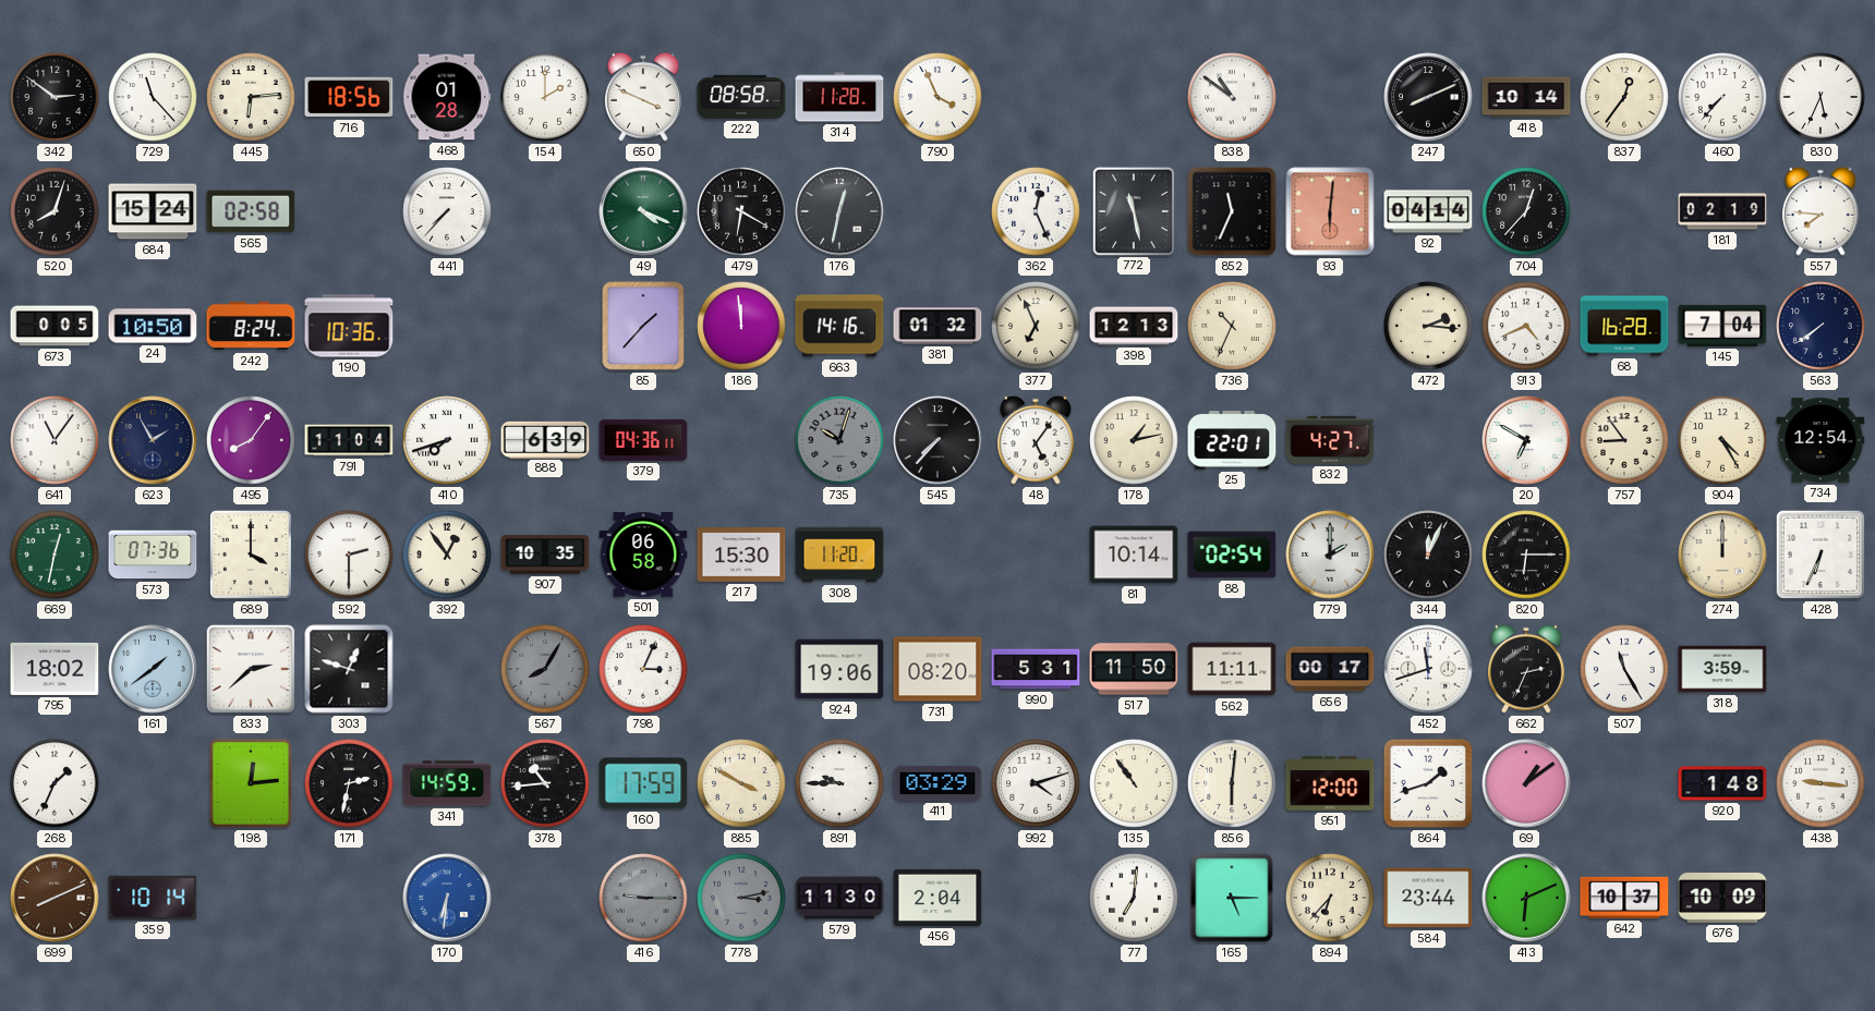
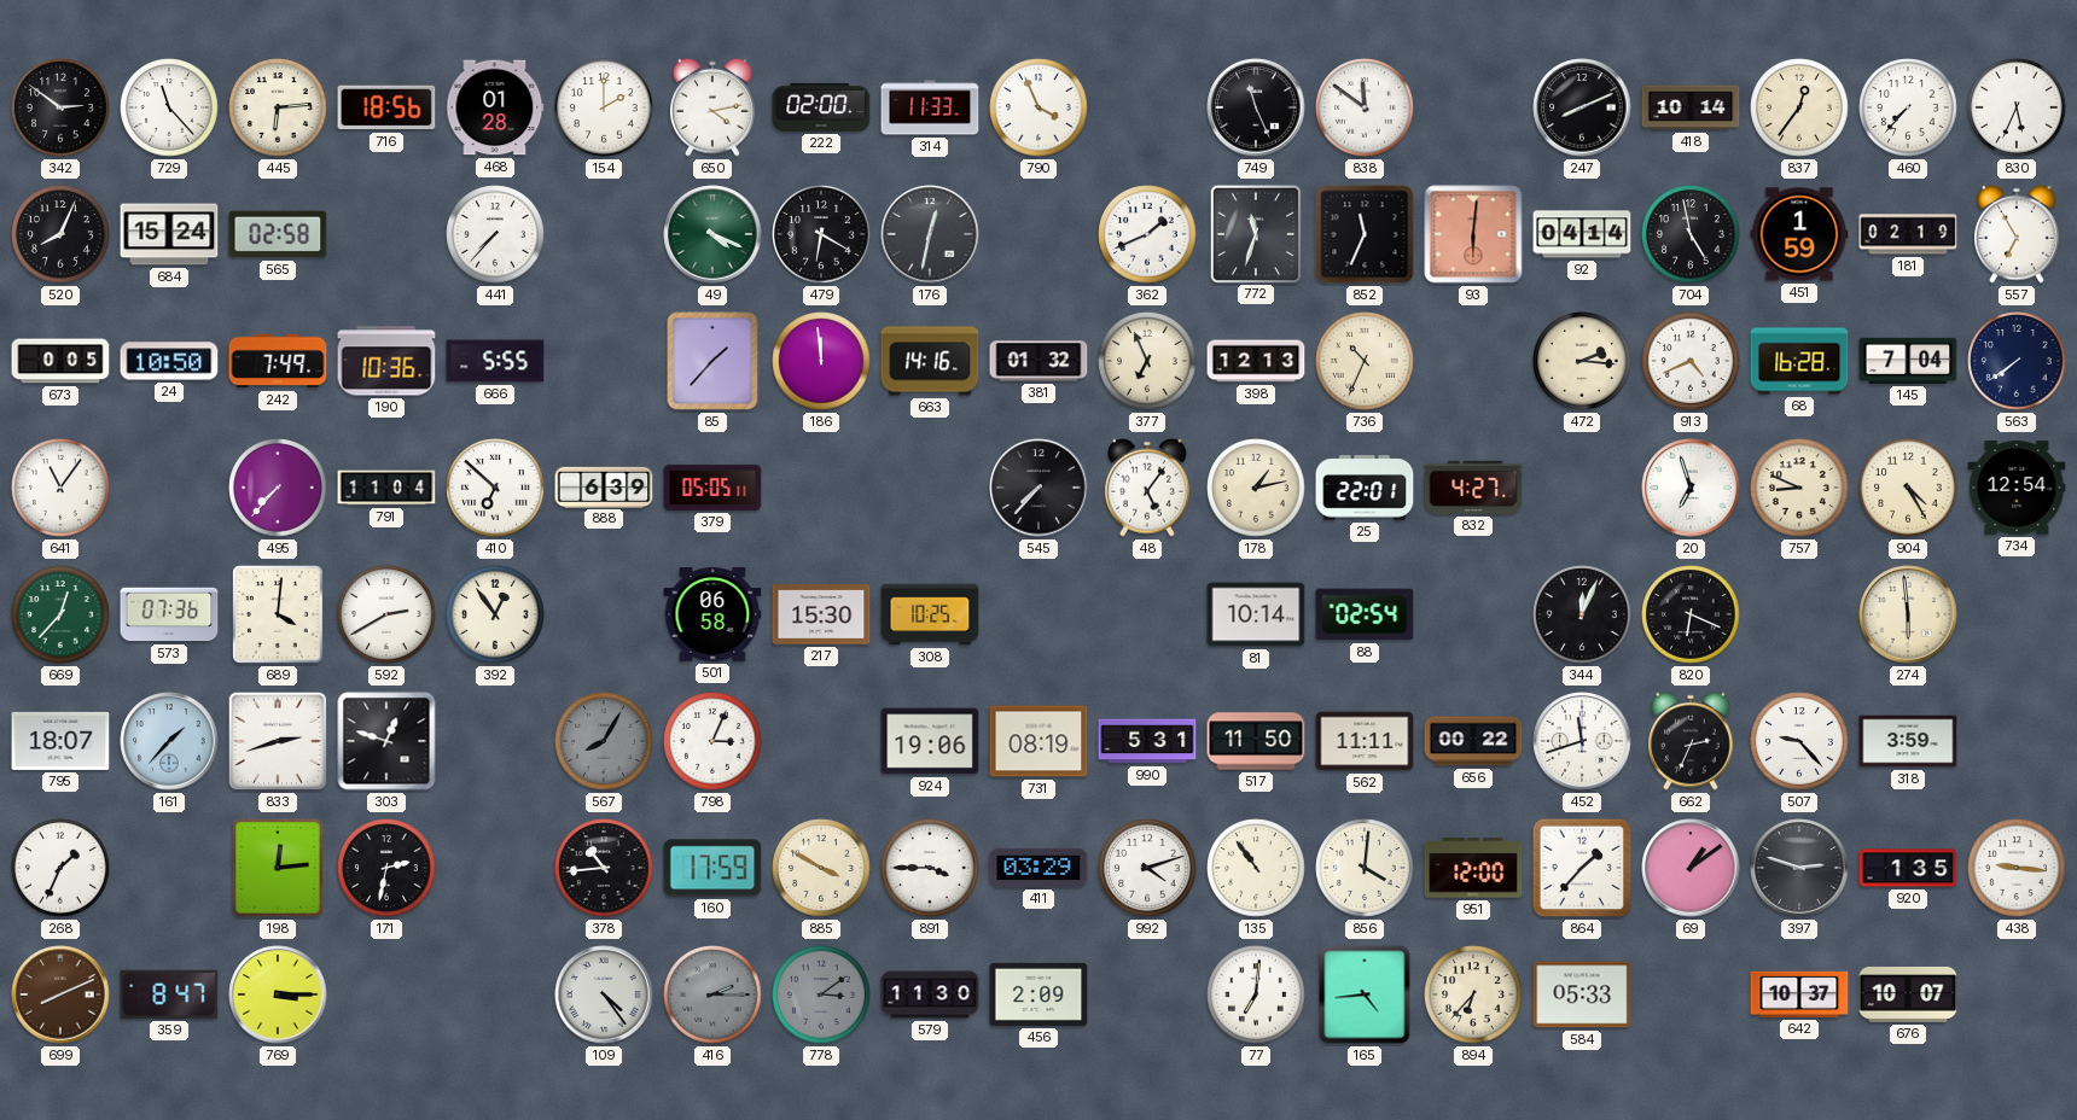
650: 3:49 -> 4:13
222: 08:58 -> 02:00
314: 11:28 -> 11:33
749: none -> 11:26
838: 10:51 -> 11:51
520: 8:03 -> 8:04
362: 12:26 -> 1:41
772: 11:28 -> 11:33
704: 12:37 -> 4:58
451: none -> 1:59
557: 7:46 -> 6:55
242: 8:24 -> 7:49
666: none -> 5:55
623: 1:55 -> none
495: 8:06 -> 7:37
410: 7:42 -> 6:52
379: 04:36 -> 05:05
735: 10:03 -> none
20: 6:50 -> 6:57
757: 8:54 -> 8:49
669: 12:32 -> 12:37
689: 4:00 -> 4:01
592: 2:30 -> 2:40
907: 10:35 -> none
308: 11:20 -> 10:25
779: 2:00 -> none
820: 6:15 -> 6:19
274: 12:00 -> 5:59
428: 6:34 -> none
795: 18:02 -> 18:07
161: 1:39 -> 1:37
833: 2:38 -> 2:42
731: 08:20 -> 08:19
656: 00:17 -> 00:22
507: 11:25 -> 9:23
341: 14:59 -> none
891: 9:45 -> 3:45
856: 6:01 -> 4:01
864: 1:42 -> 1:37
397: none -> 2:48
920: 1:48 -> 1:35
359: 10:14 -> 8:47
769: none -> 3:15
170: 6:31 -> none
109: none -> 4:24
416: 9:15 -> 2:15
778: 3:13 -> 3:09
456: 2:04 -> 2:09
165: 5:15 -> 4:44
584: 23:44 -> 05:33
413: 6:11 -> none
676: 10:09 -> 10:07
